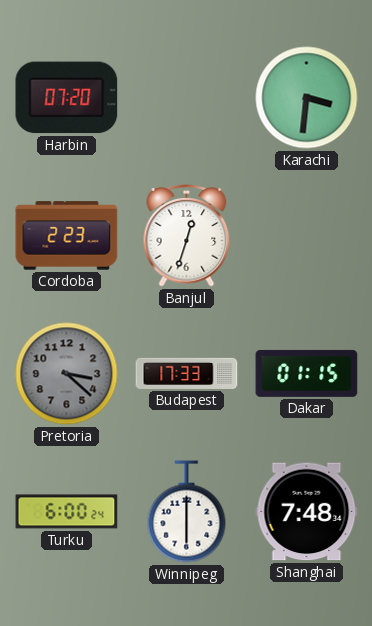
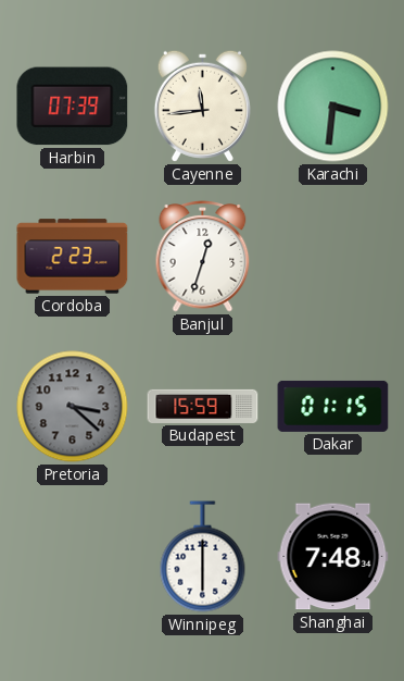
Harbin: 07:20 -> 07:39
Cayenne: none -> 11:44
Budapest: 17:33 -> 15:59
Turku: 6:00 -> none
